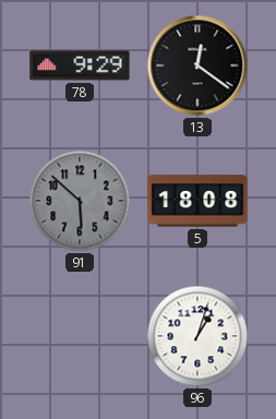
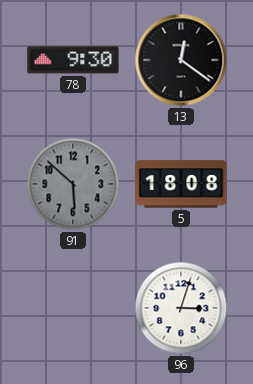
78: 9:29 -> 9:30
96: 1:03 -> 3:03
